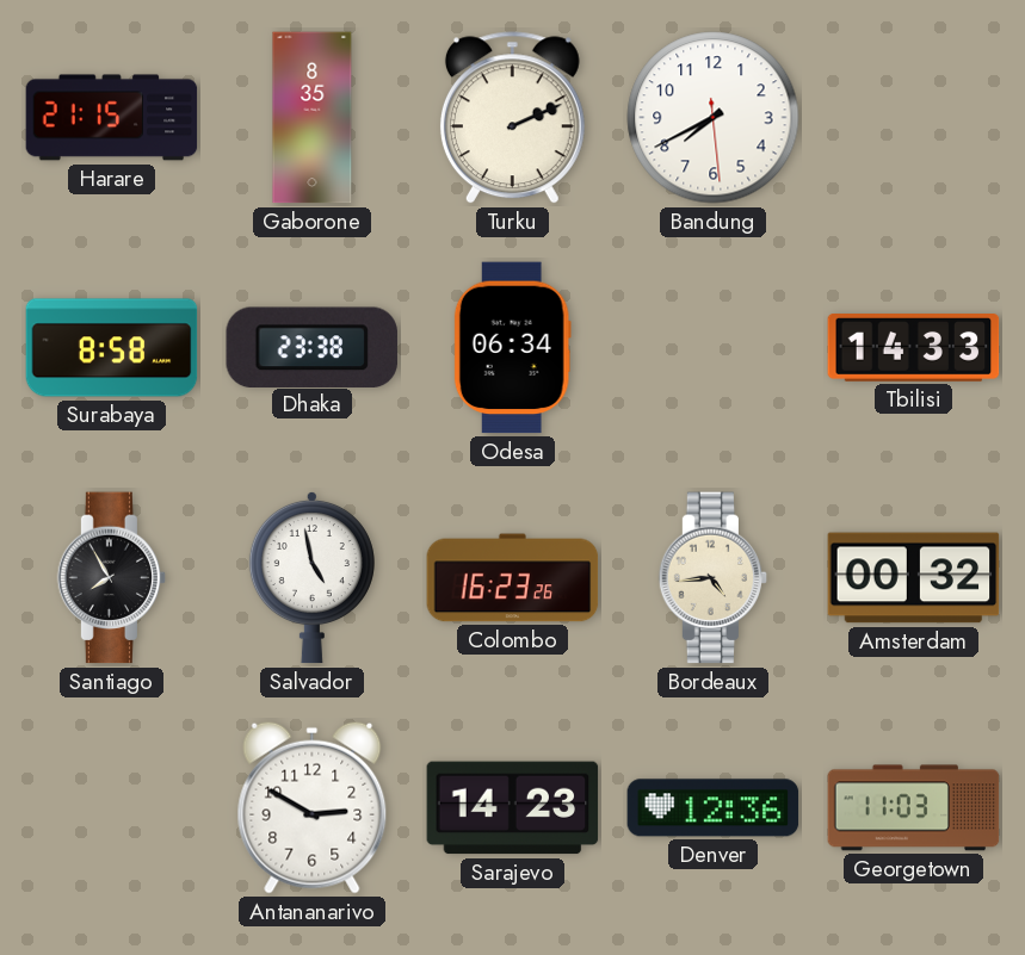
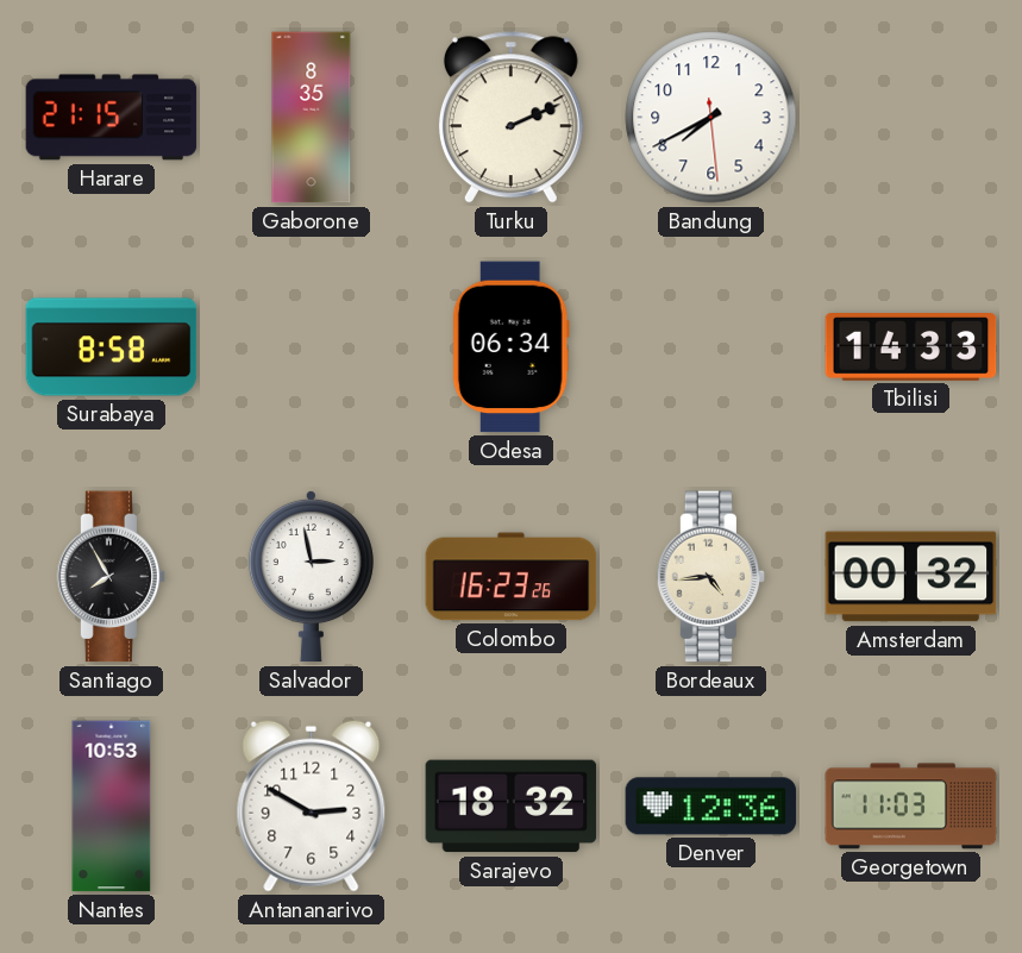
Dhaka: 23:38 -> none
Salvador: 4:58 -> 2:58
Nantes: none -> 10:53
Sarajevo: 14:23 -> 18:32
